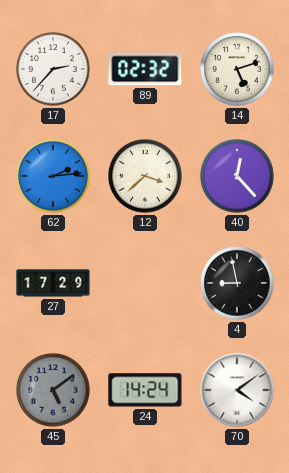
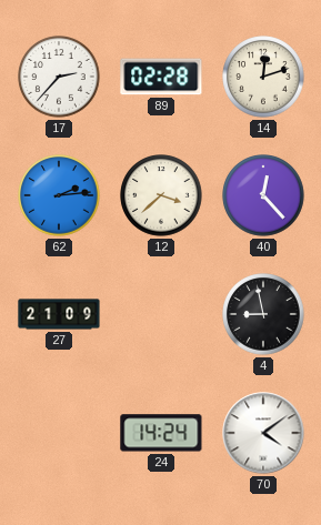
89: 02:32 -> 02:28
14: 5:12 -> 12:12
27: 17:29 -> 21:09
45: 5:09 -> none
